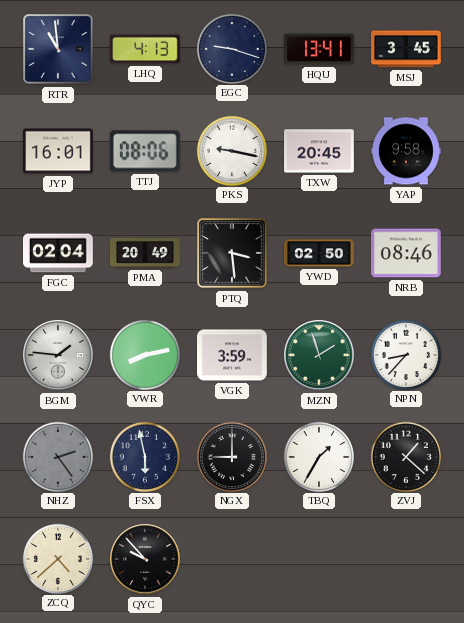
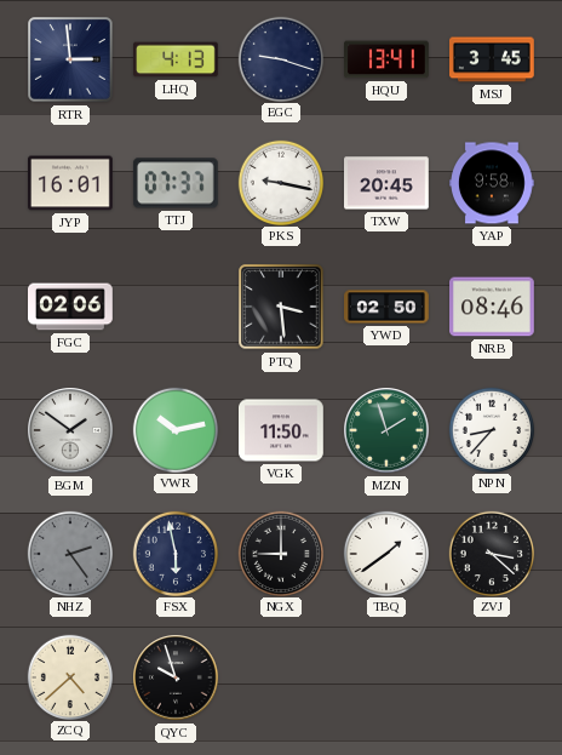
RTR: 10:59 -> 2:59
TTJ: 08:06 -> 07:37
FGC: 02:04 -> 02:06
PMA: 20:49 -> none
BGM: 1:46 -> 1:51
VWR: 8:13 -> 10:13
VGK: 3:59 -> 11:50
TBQ: 1:35 -> 1:39
ZVJ: 1:22 -> 3:22
QYC: 9:53 -> 9:57
